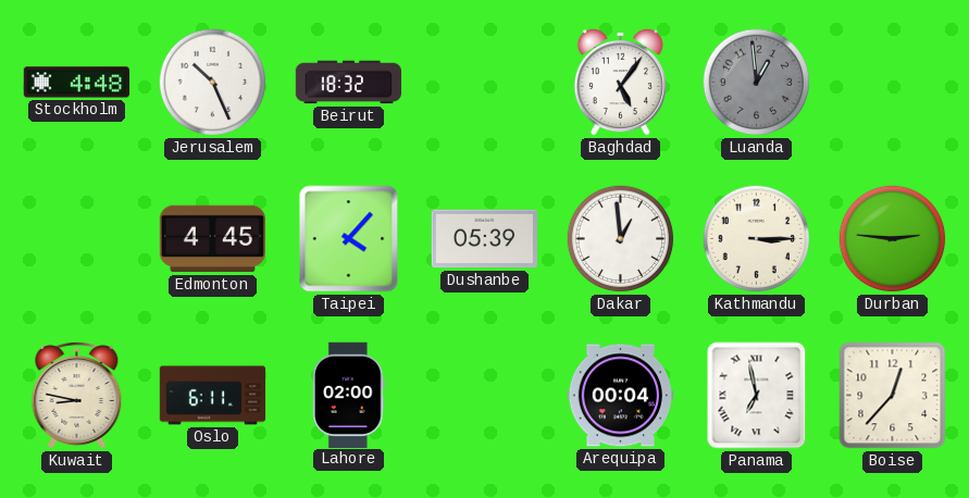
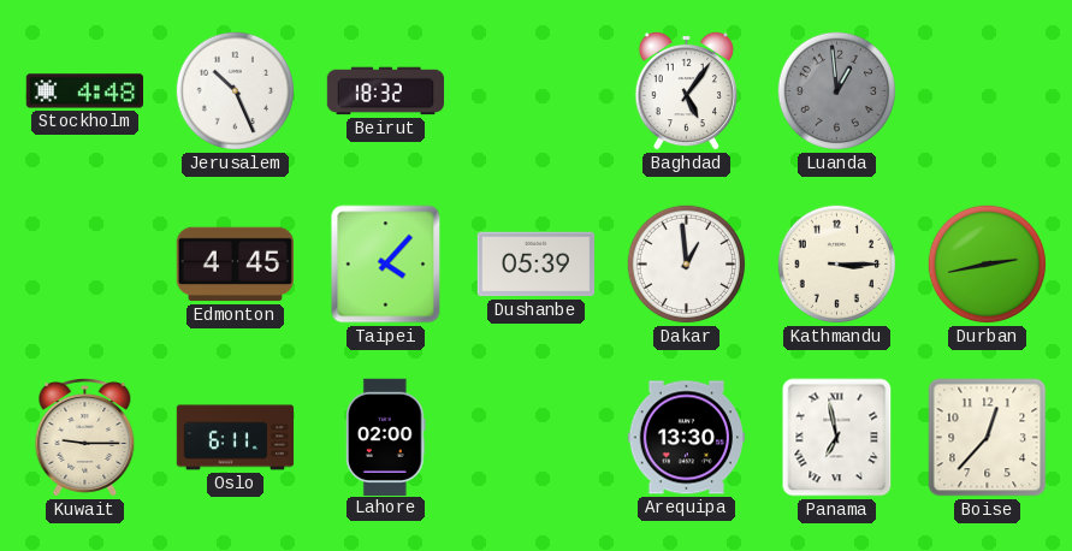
Durban: 2:46 -> 2:43
Kuwait: 8:47 -> 9:15
Arequipa: 00:04 -> 13:30
